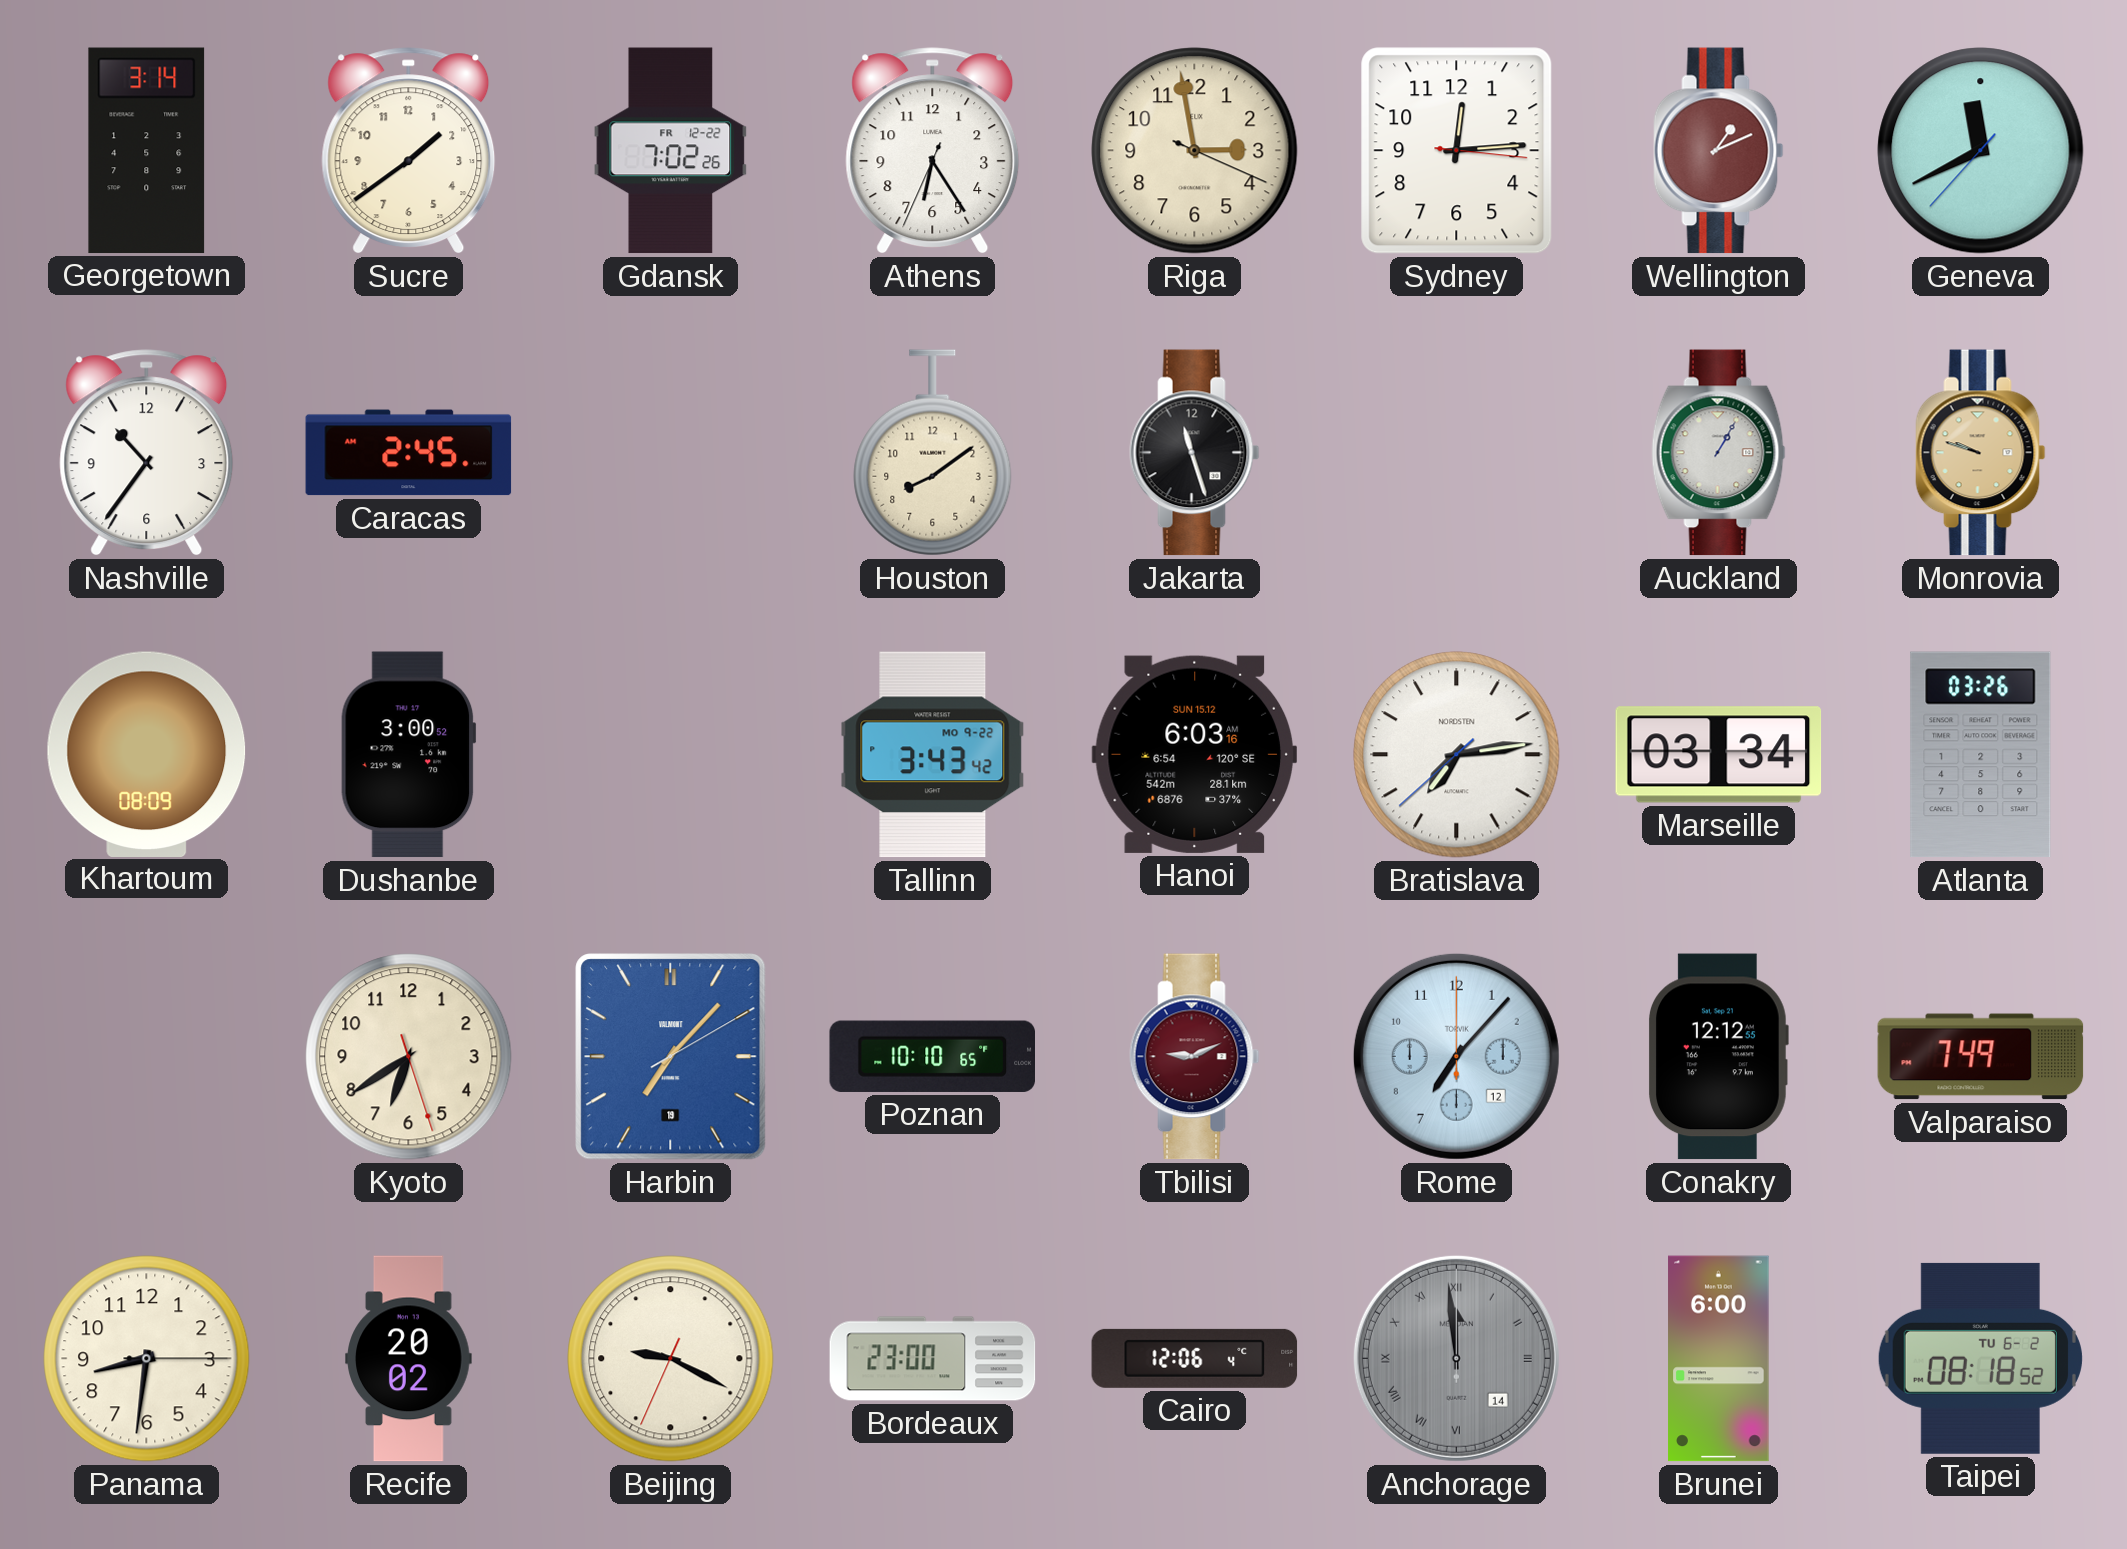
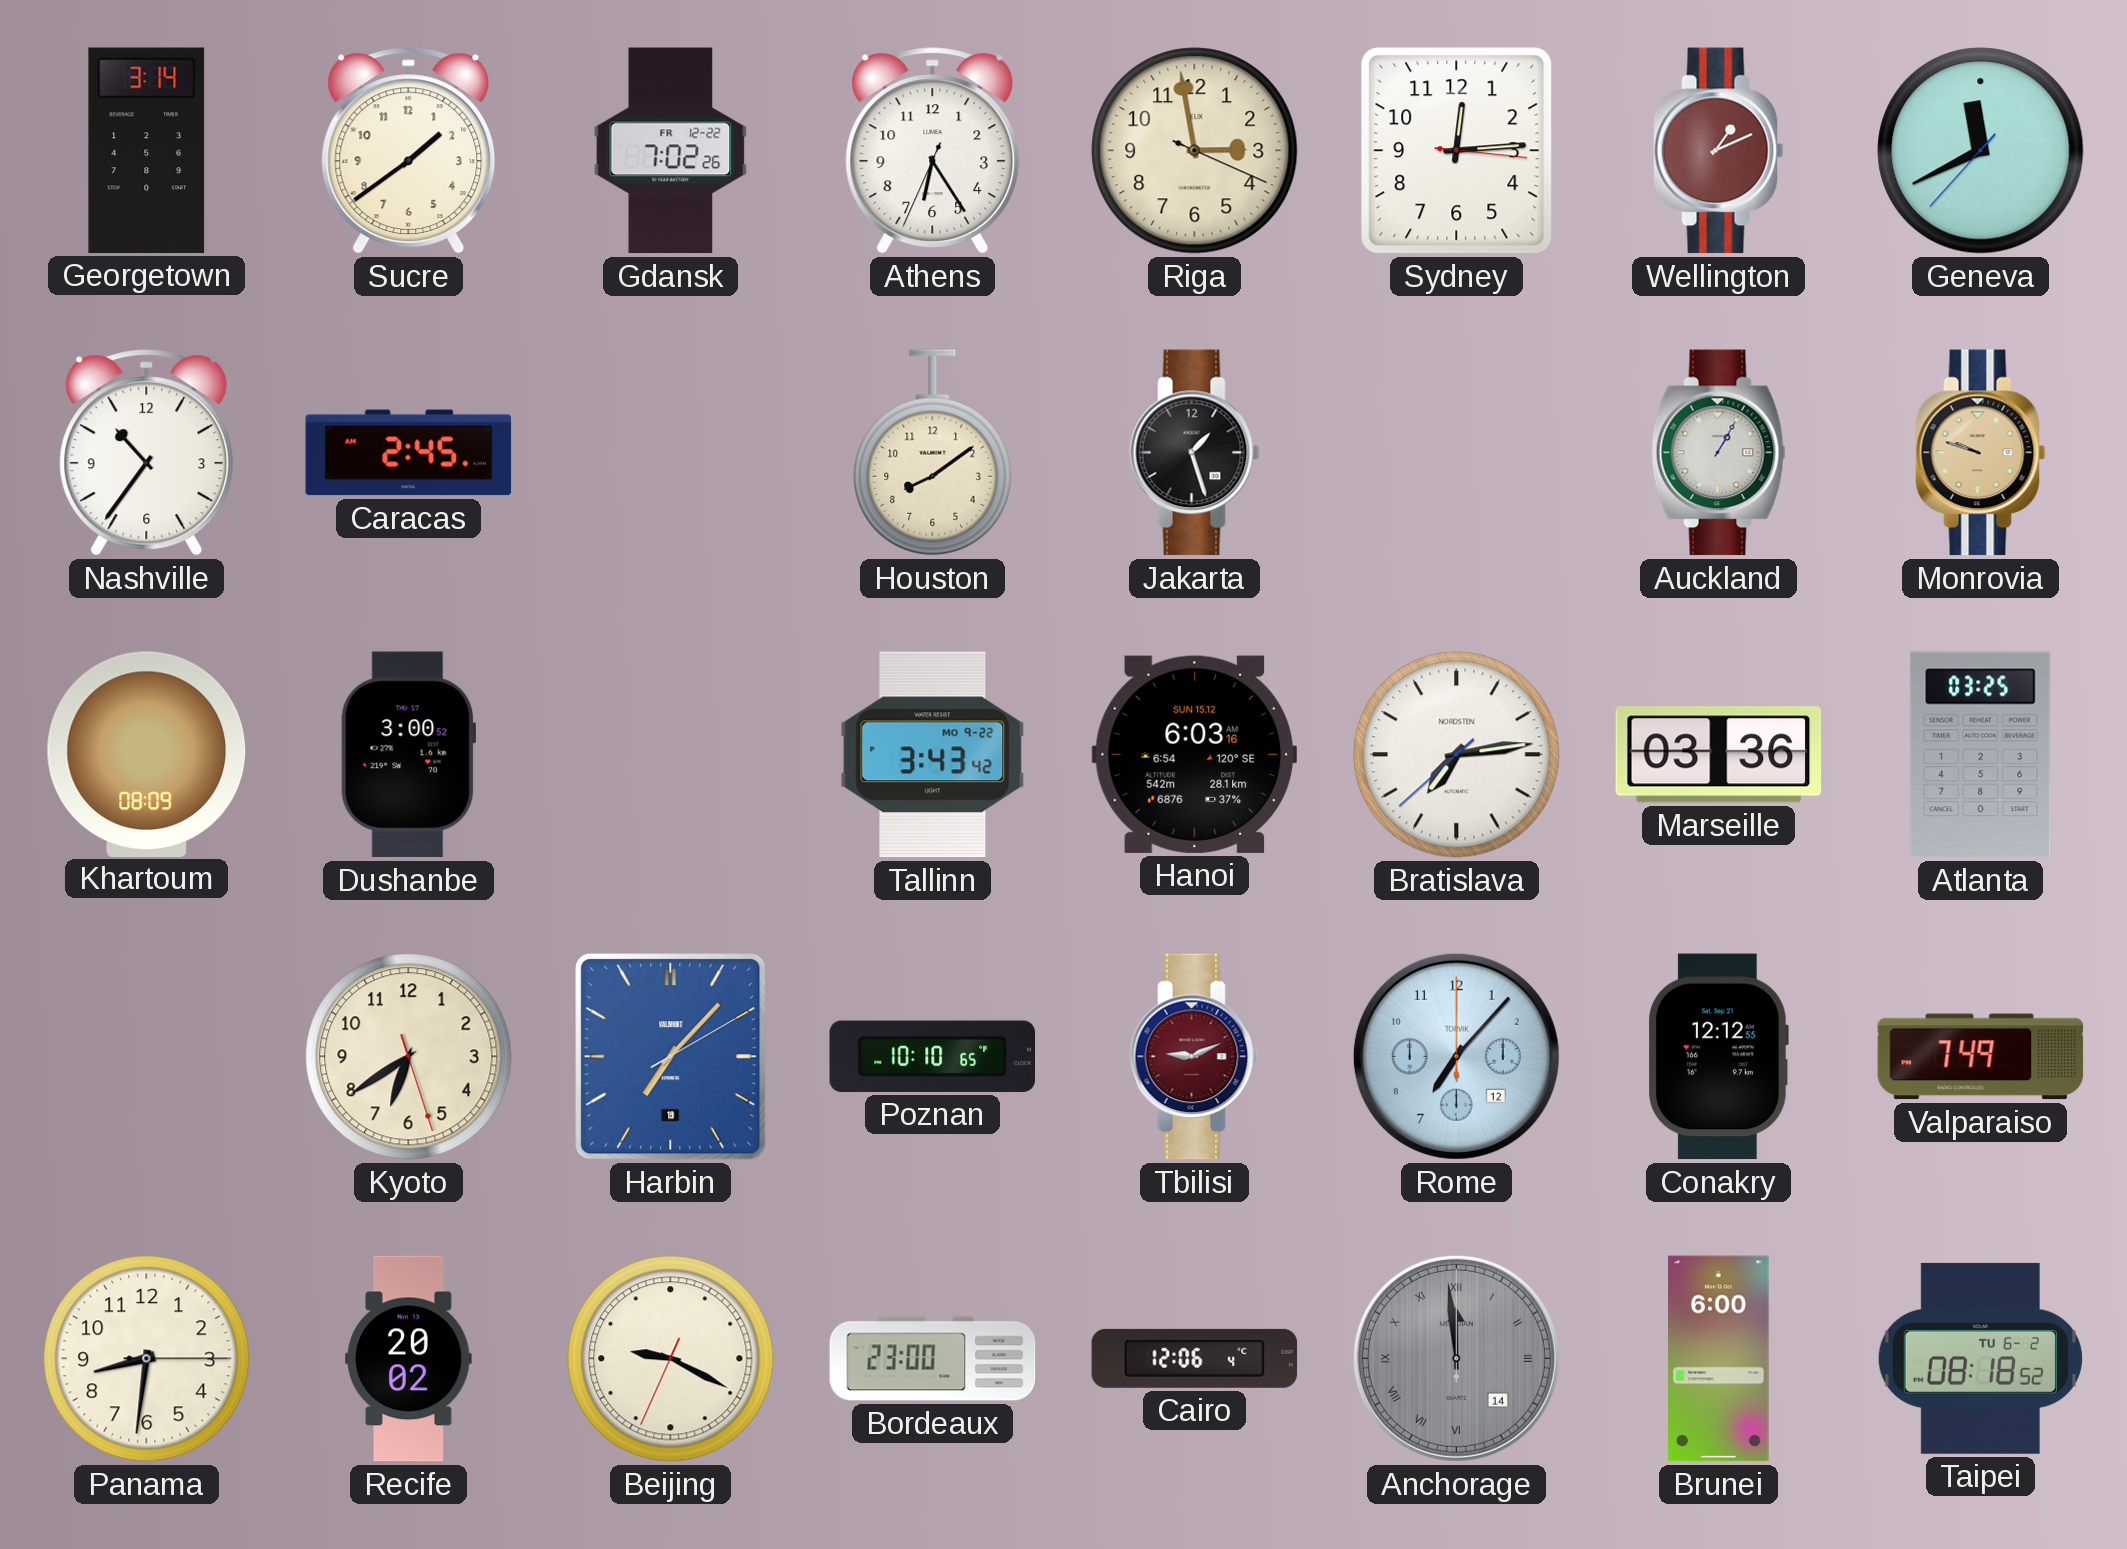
Jakarta: 11:27 -> 1:27
Marseille: 03:34 -> 03:36
Atlanta: 03:26 -> 03:25
